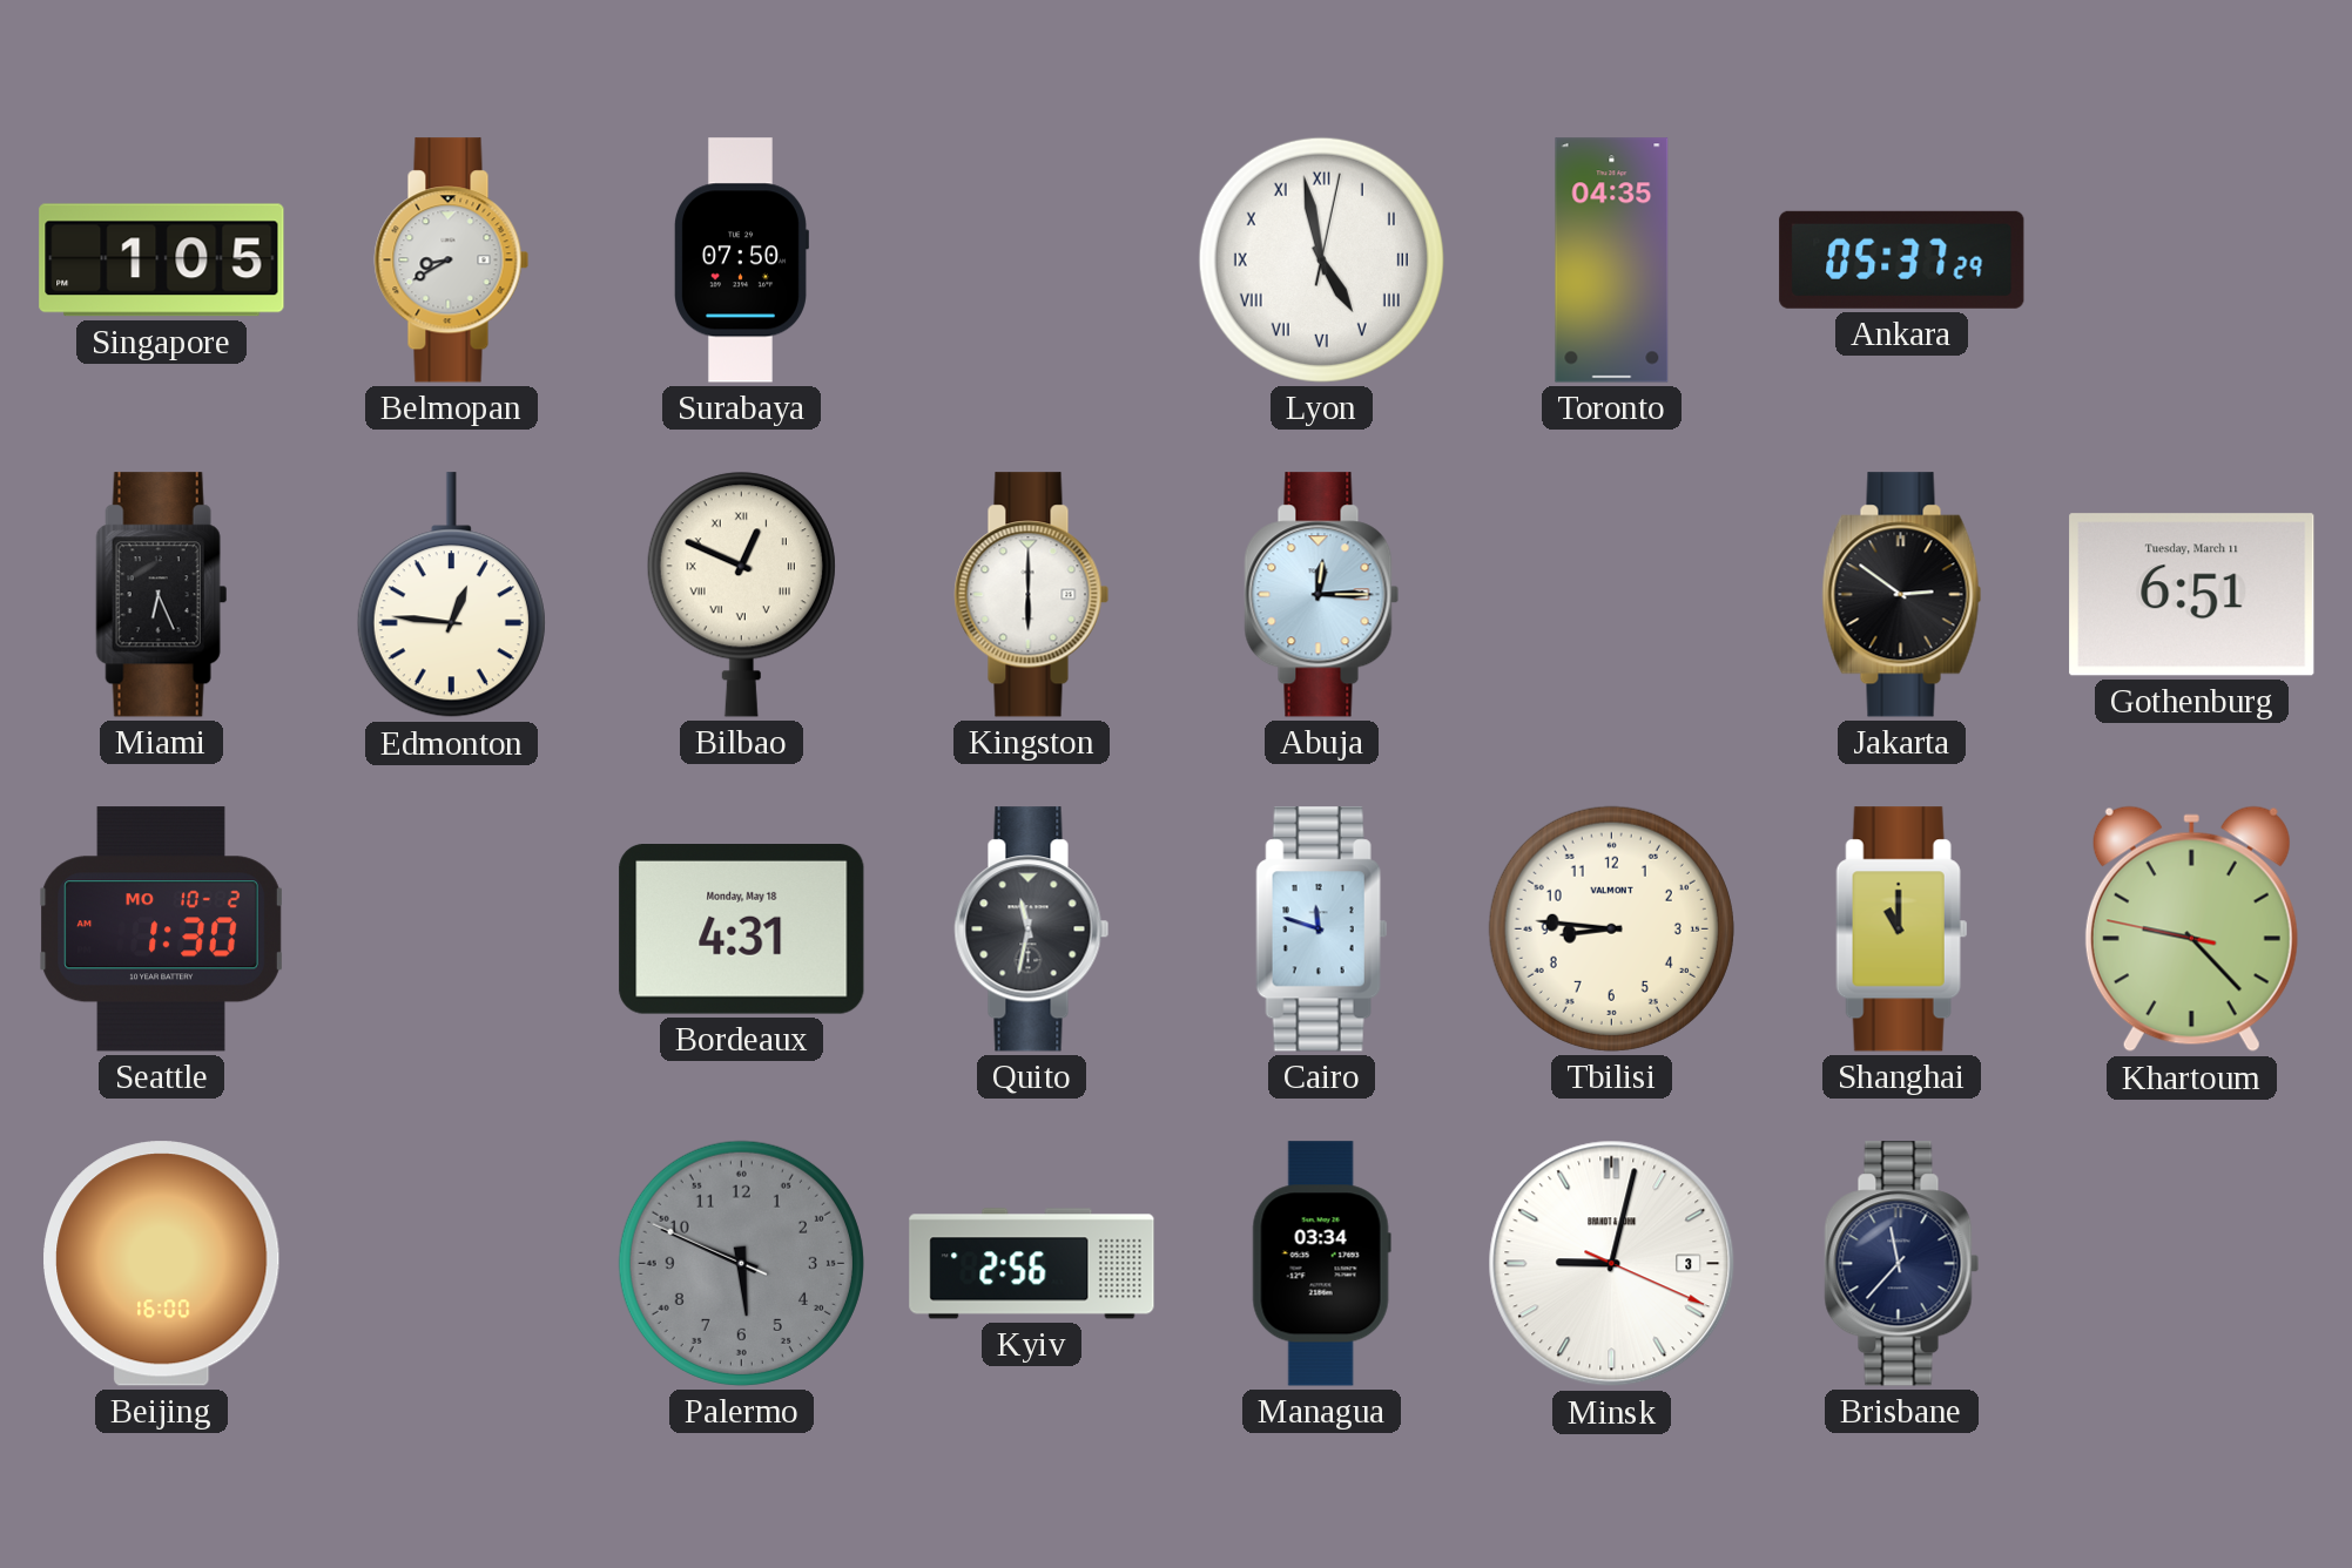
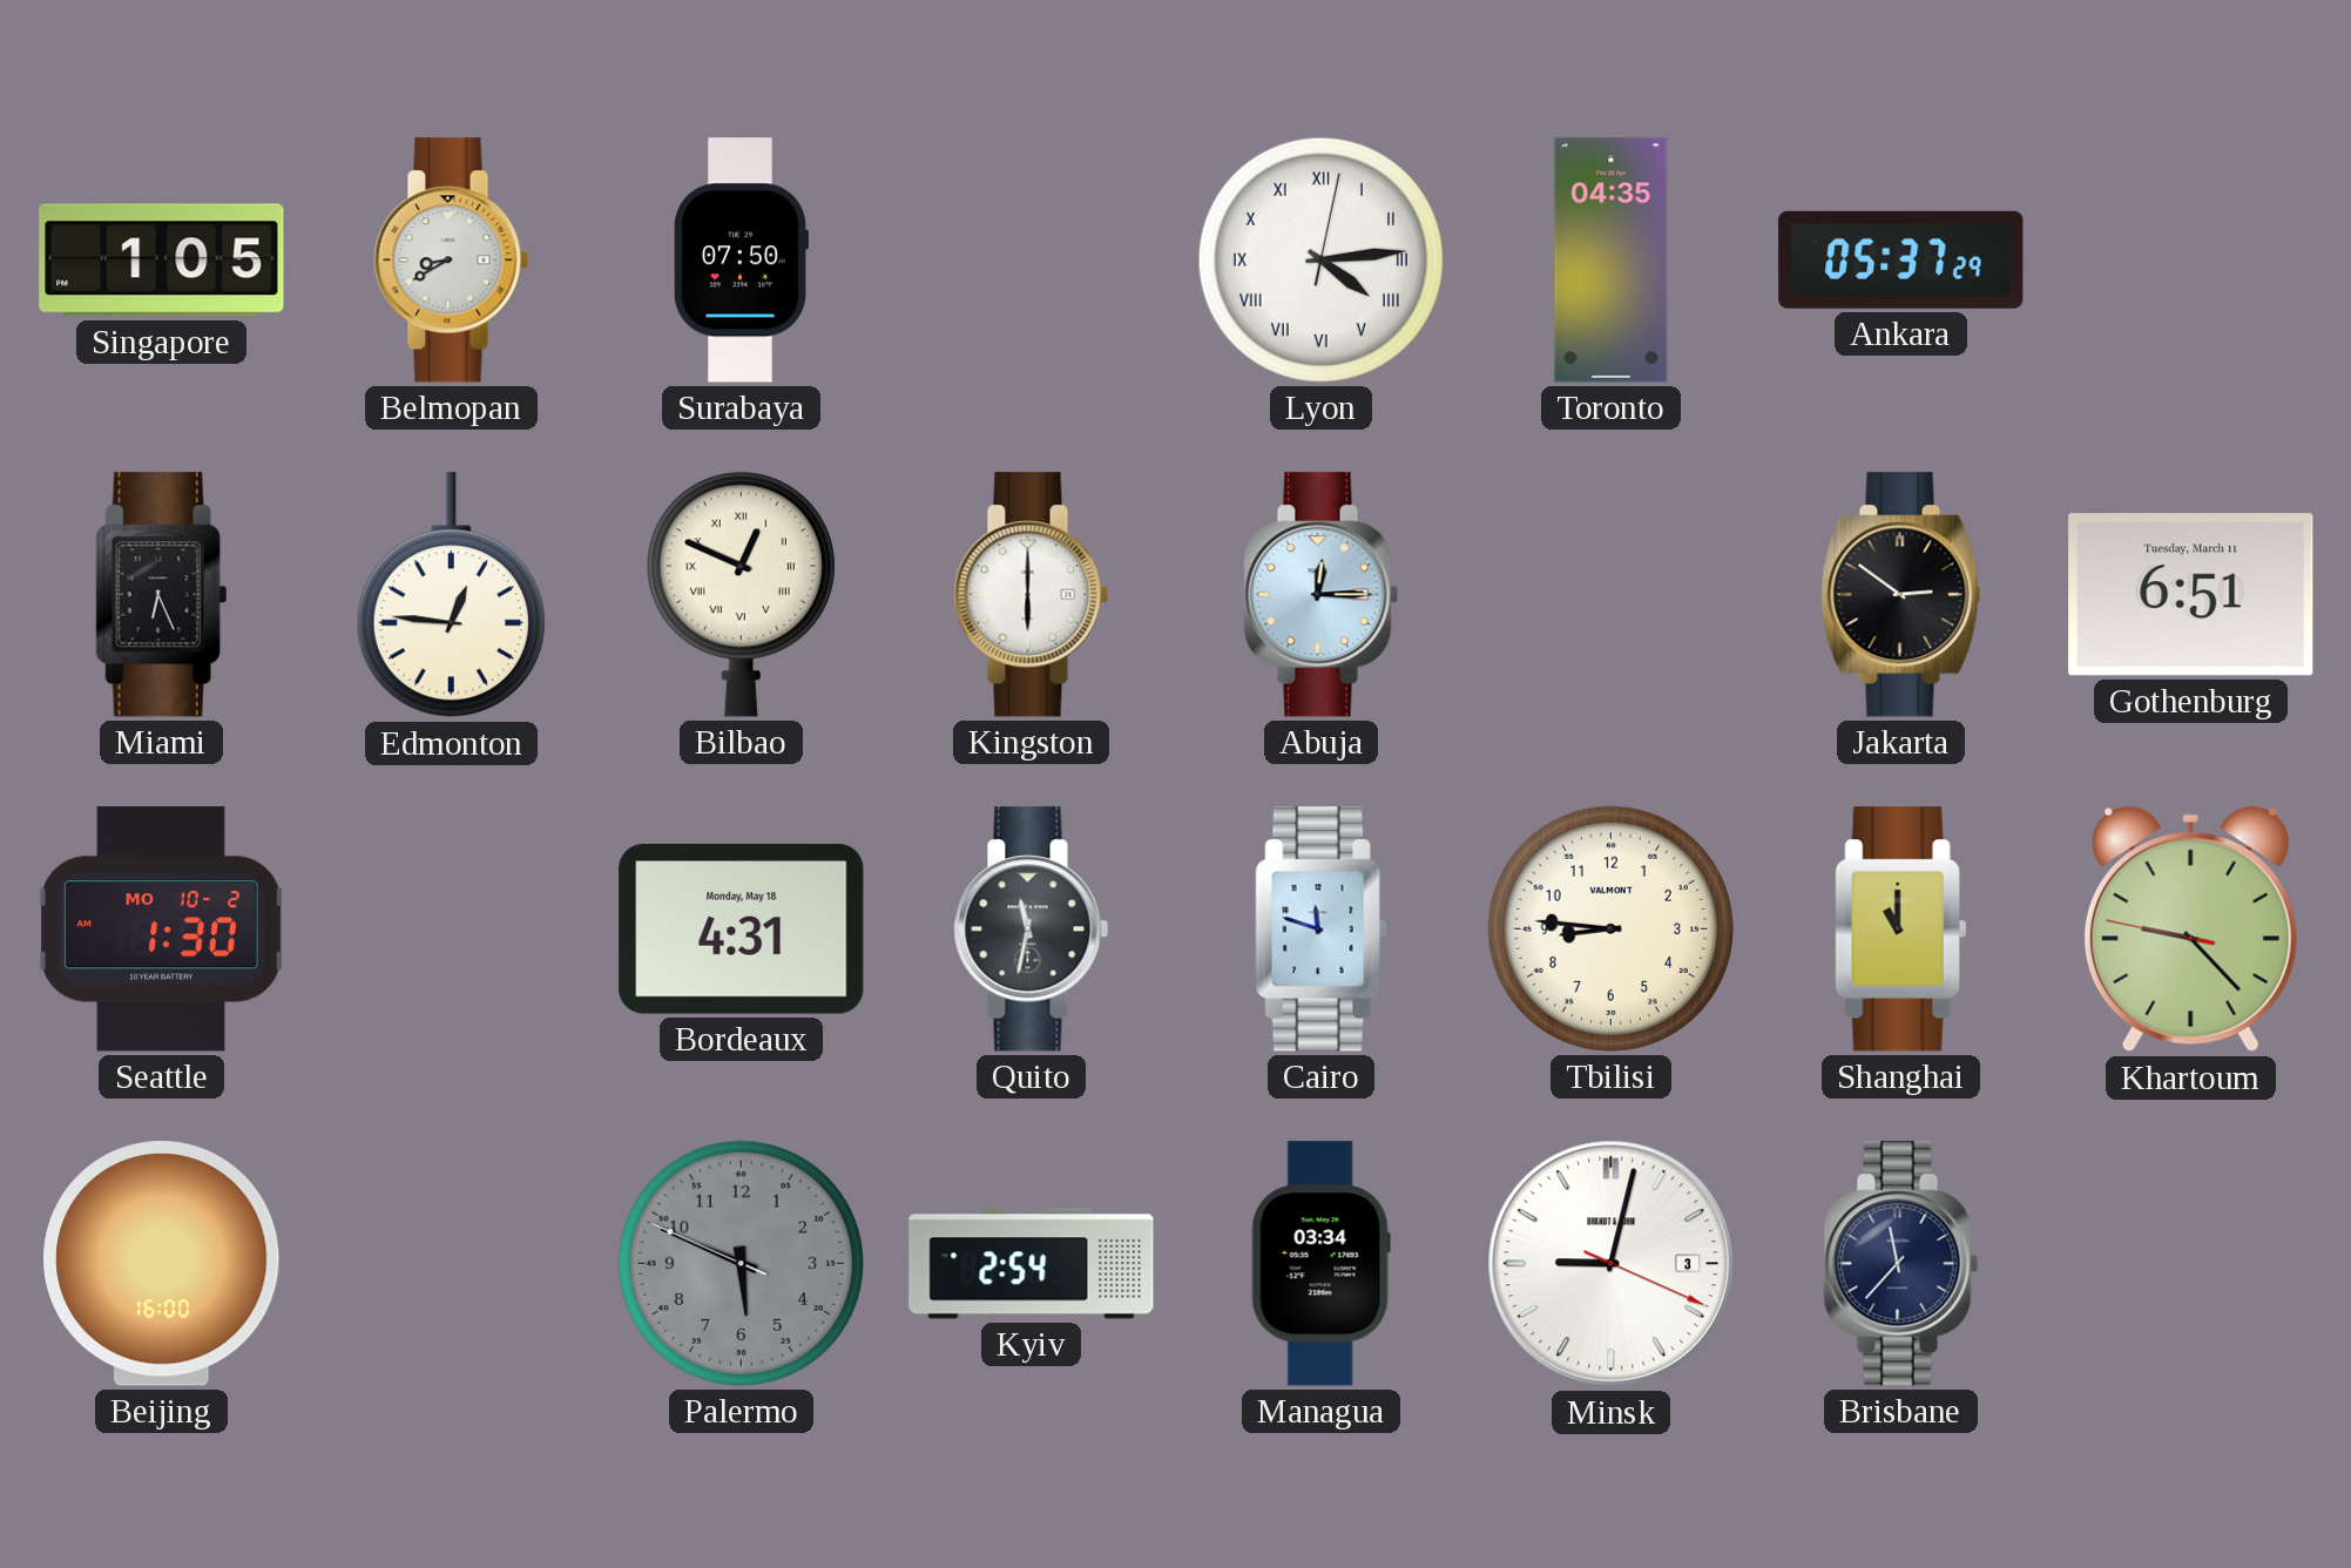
Lyon: 4:58 -> 4:14
Kyiv: 2:56 -> 2:54
